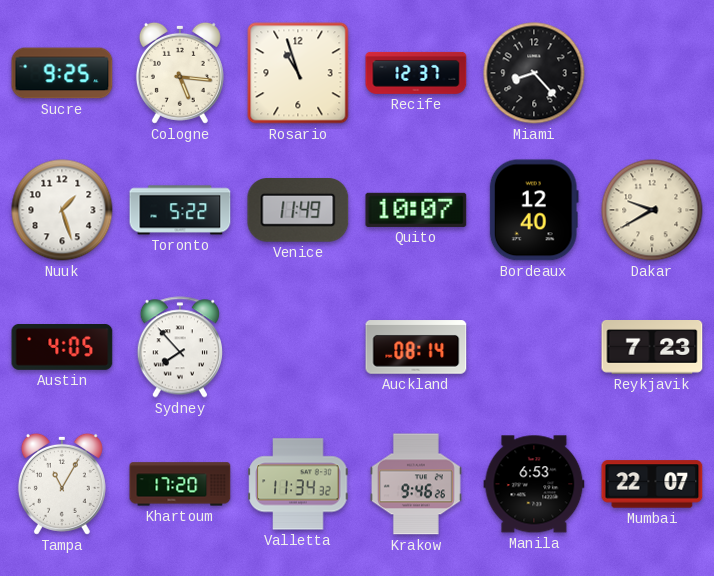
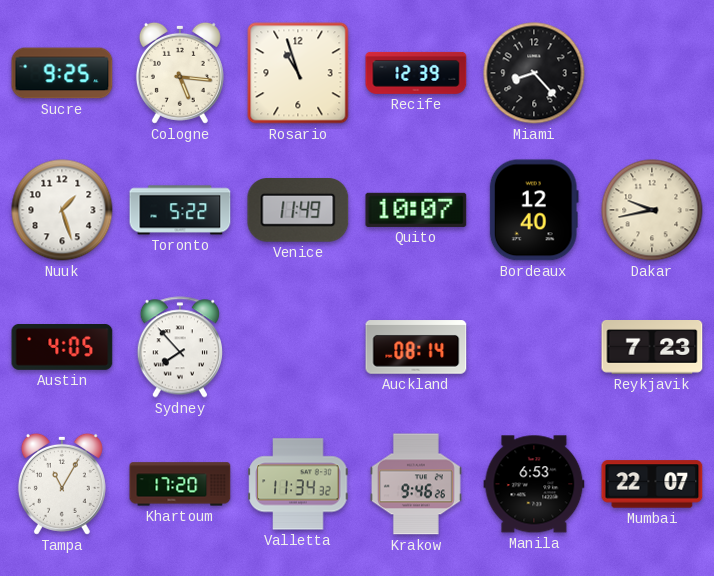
Recife: 12:37 -> 12:39
Dakar: 9:40 -> 9:43
